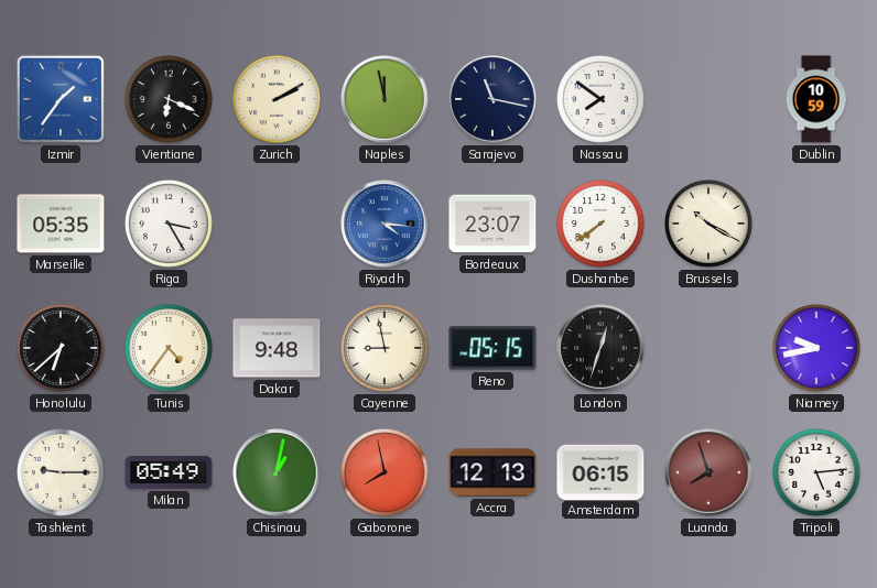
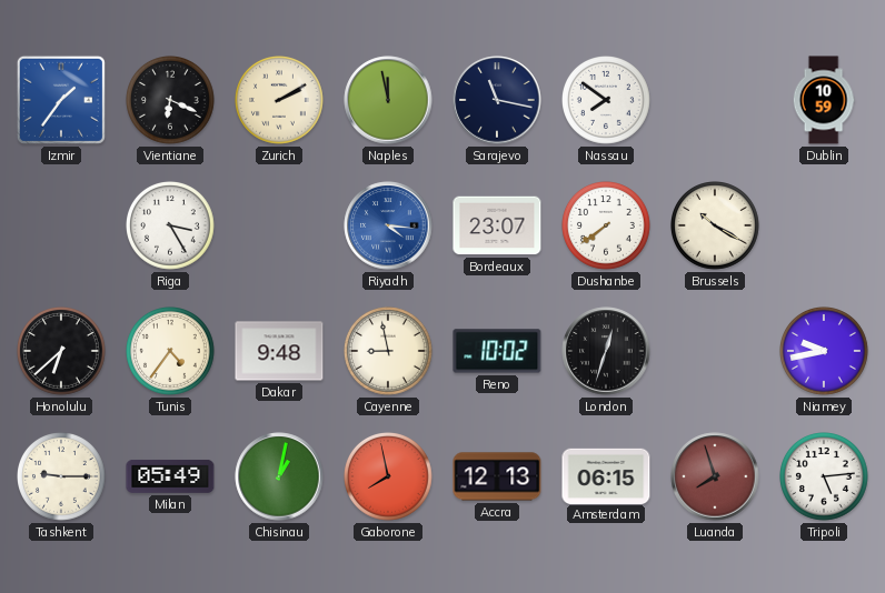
Marseille: 05:35 -> none
Reno: 05:15 -> 10:02
